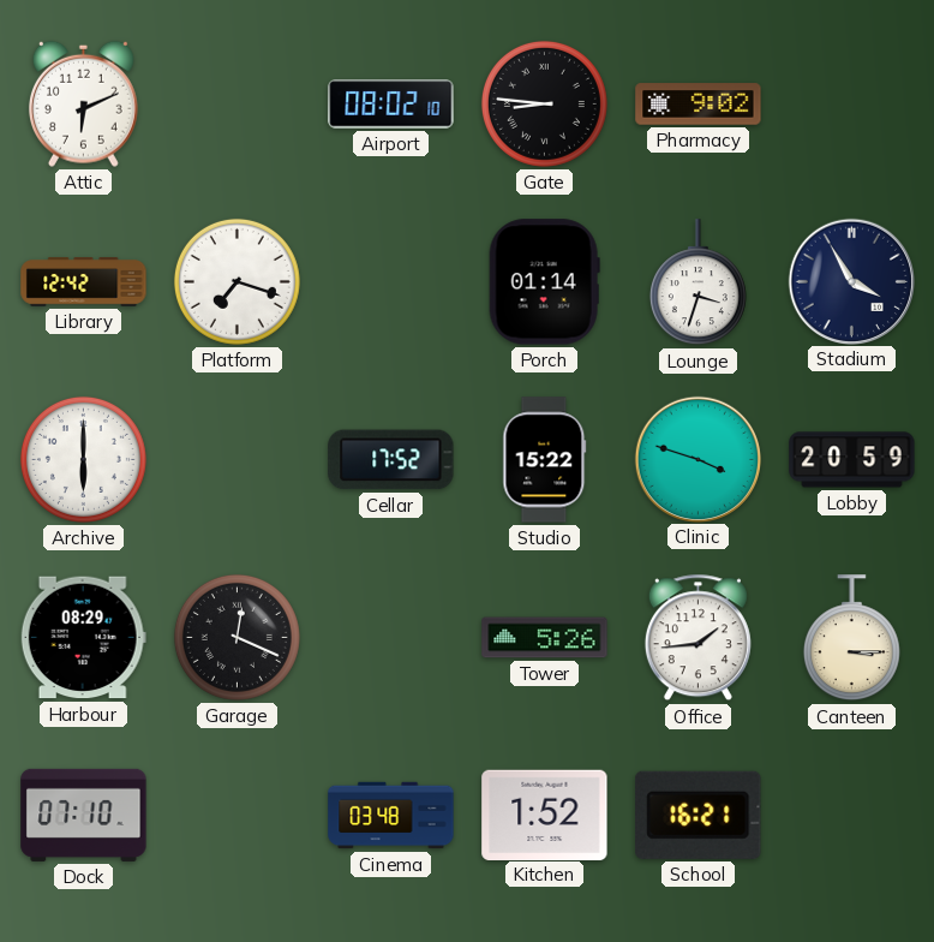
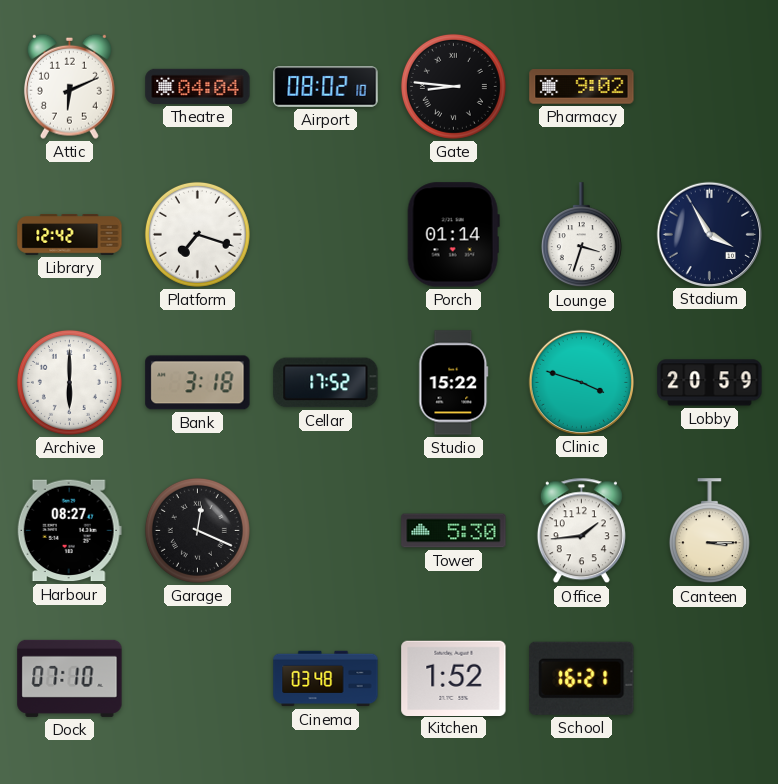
Theatre: none -> 04:04
Bank: none -> 3:18
Harbour: 08:29 -> 08:27
Tower: 5:26 -> 5:30
